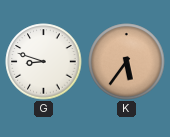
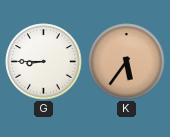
G: 8:48 -> 8:45
